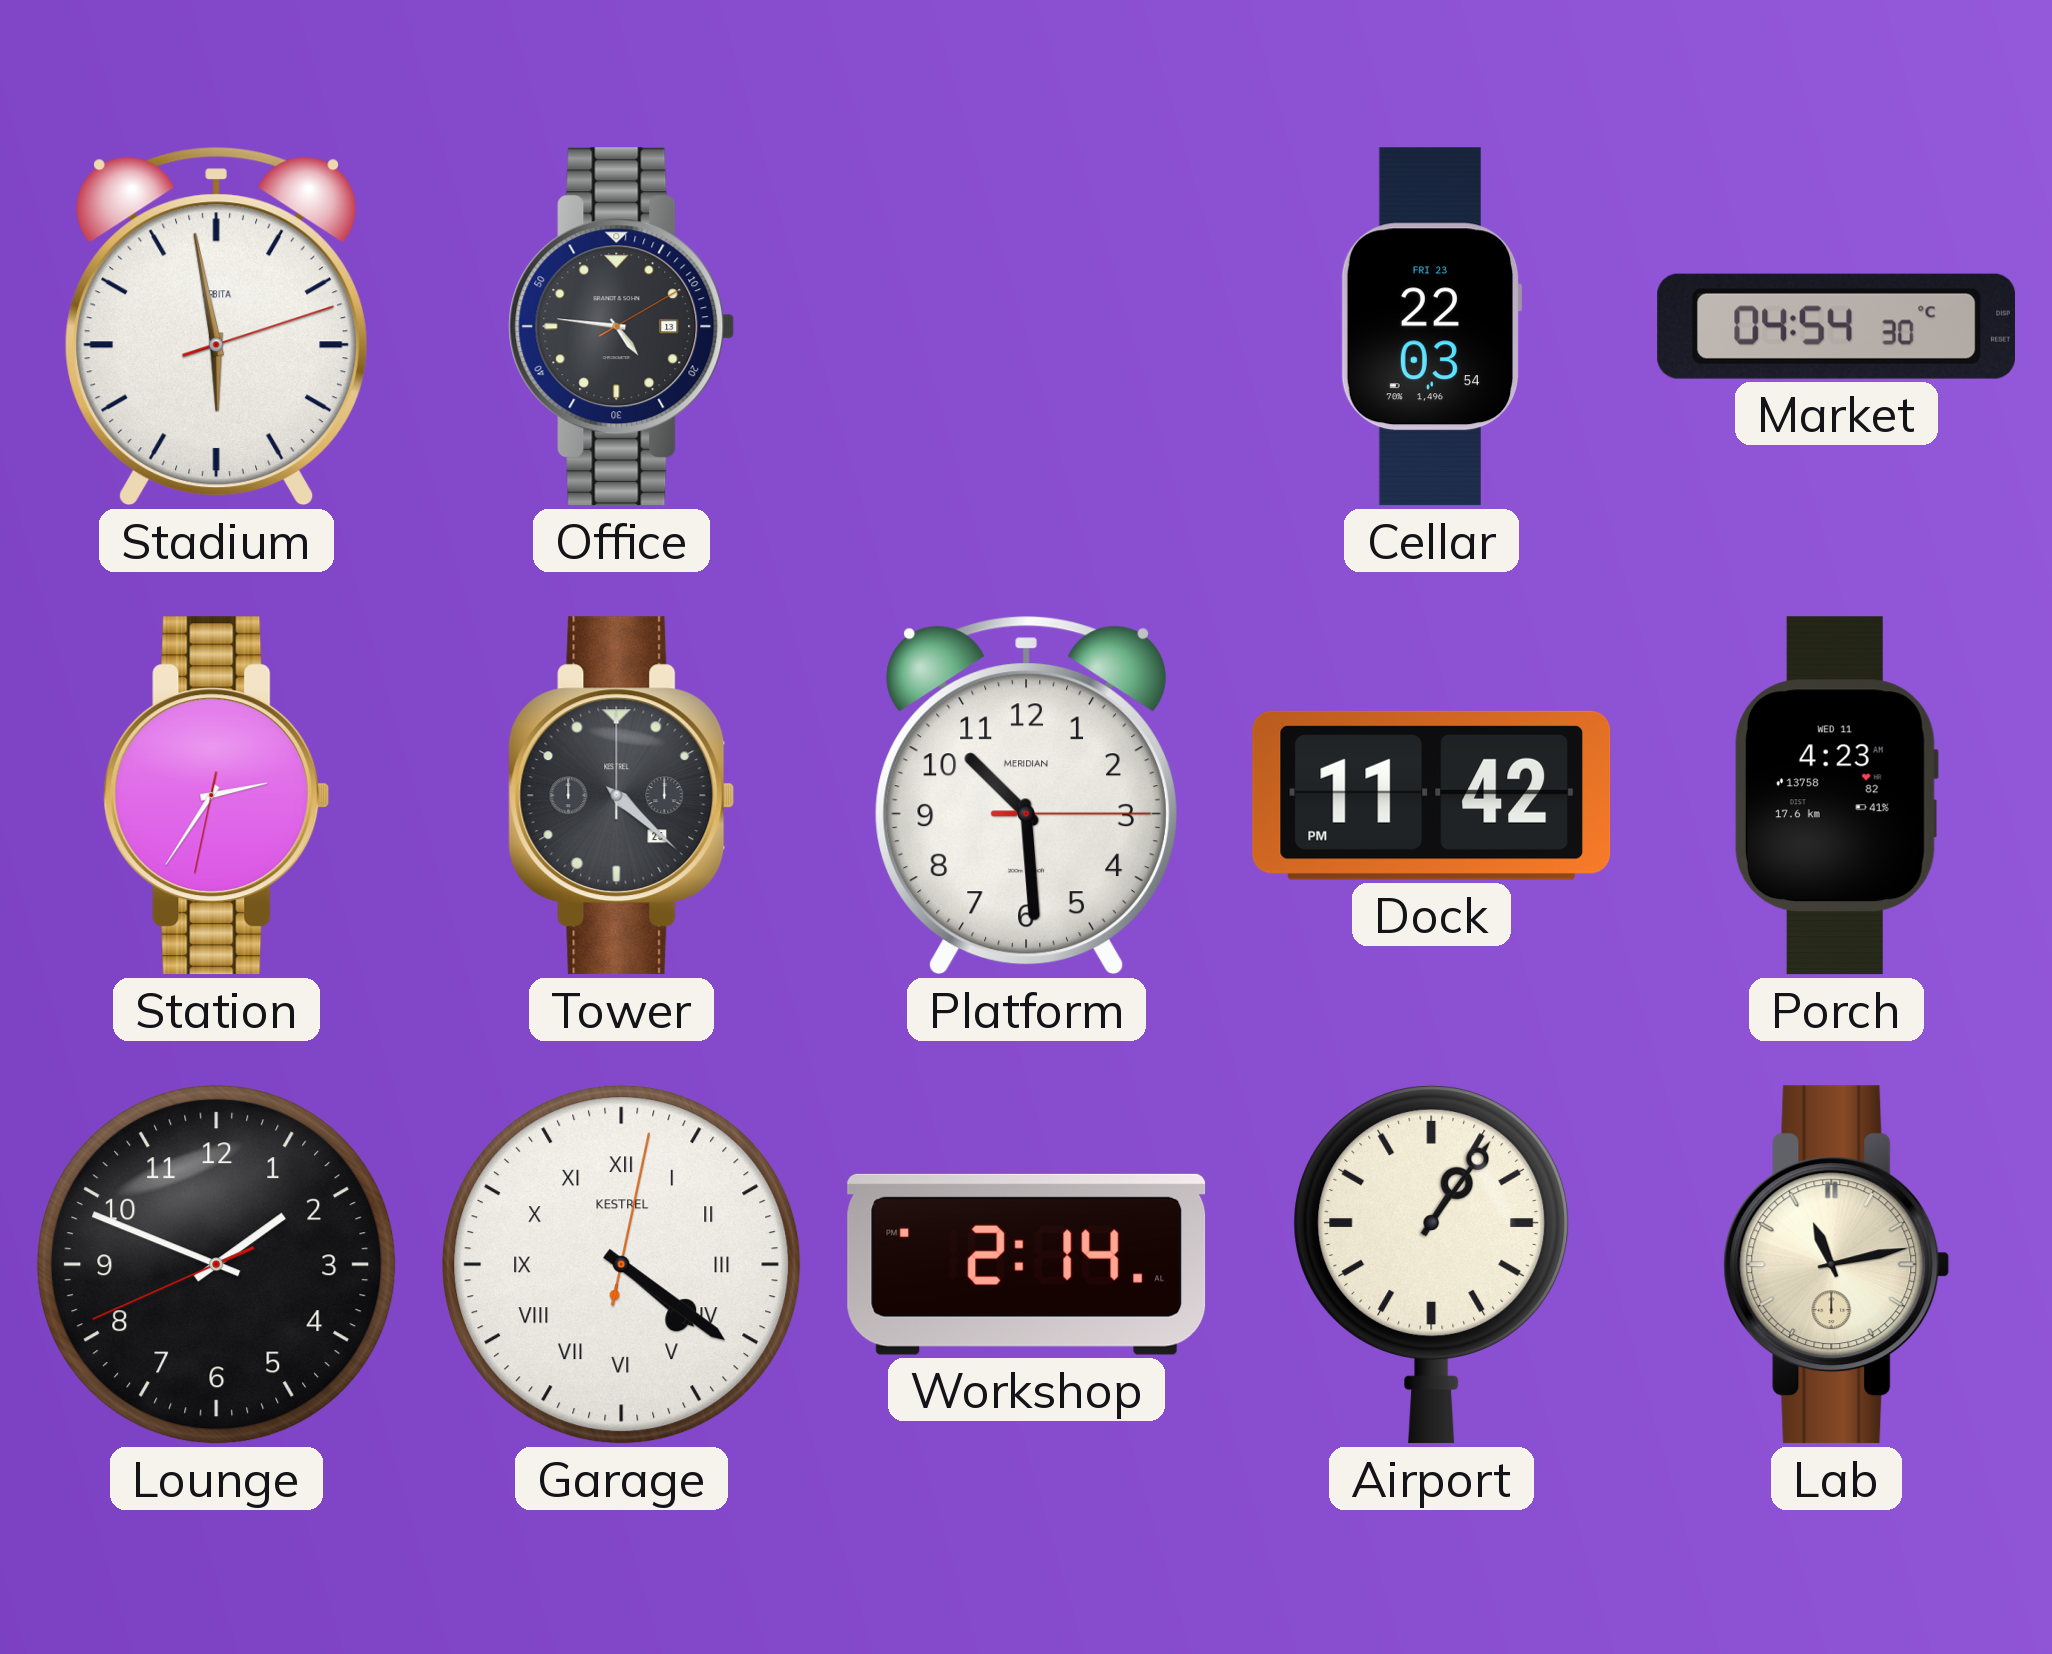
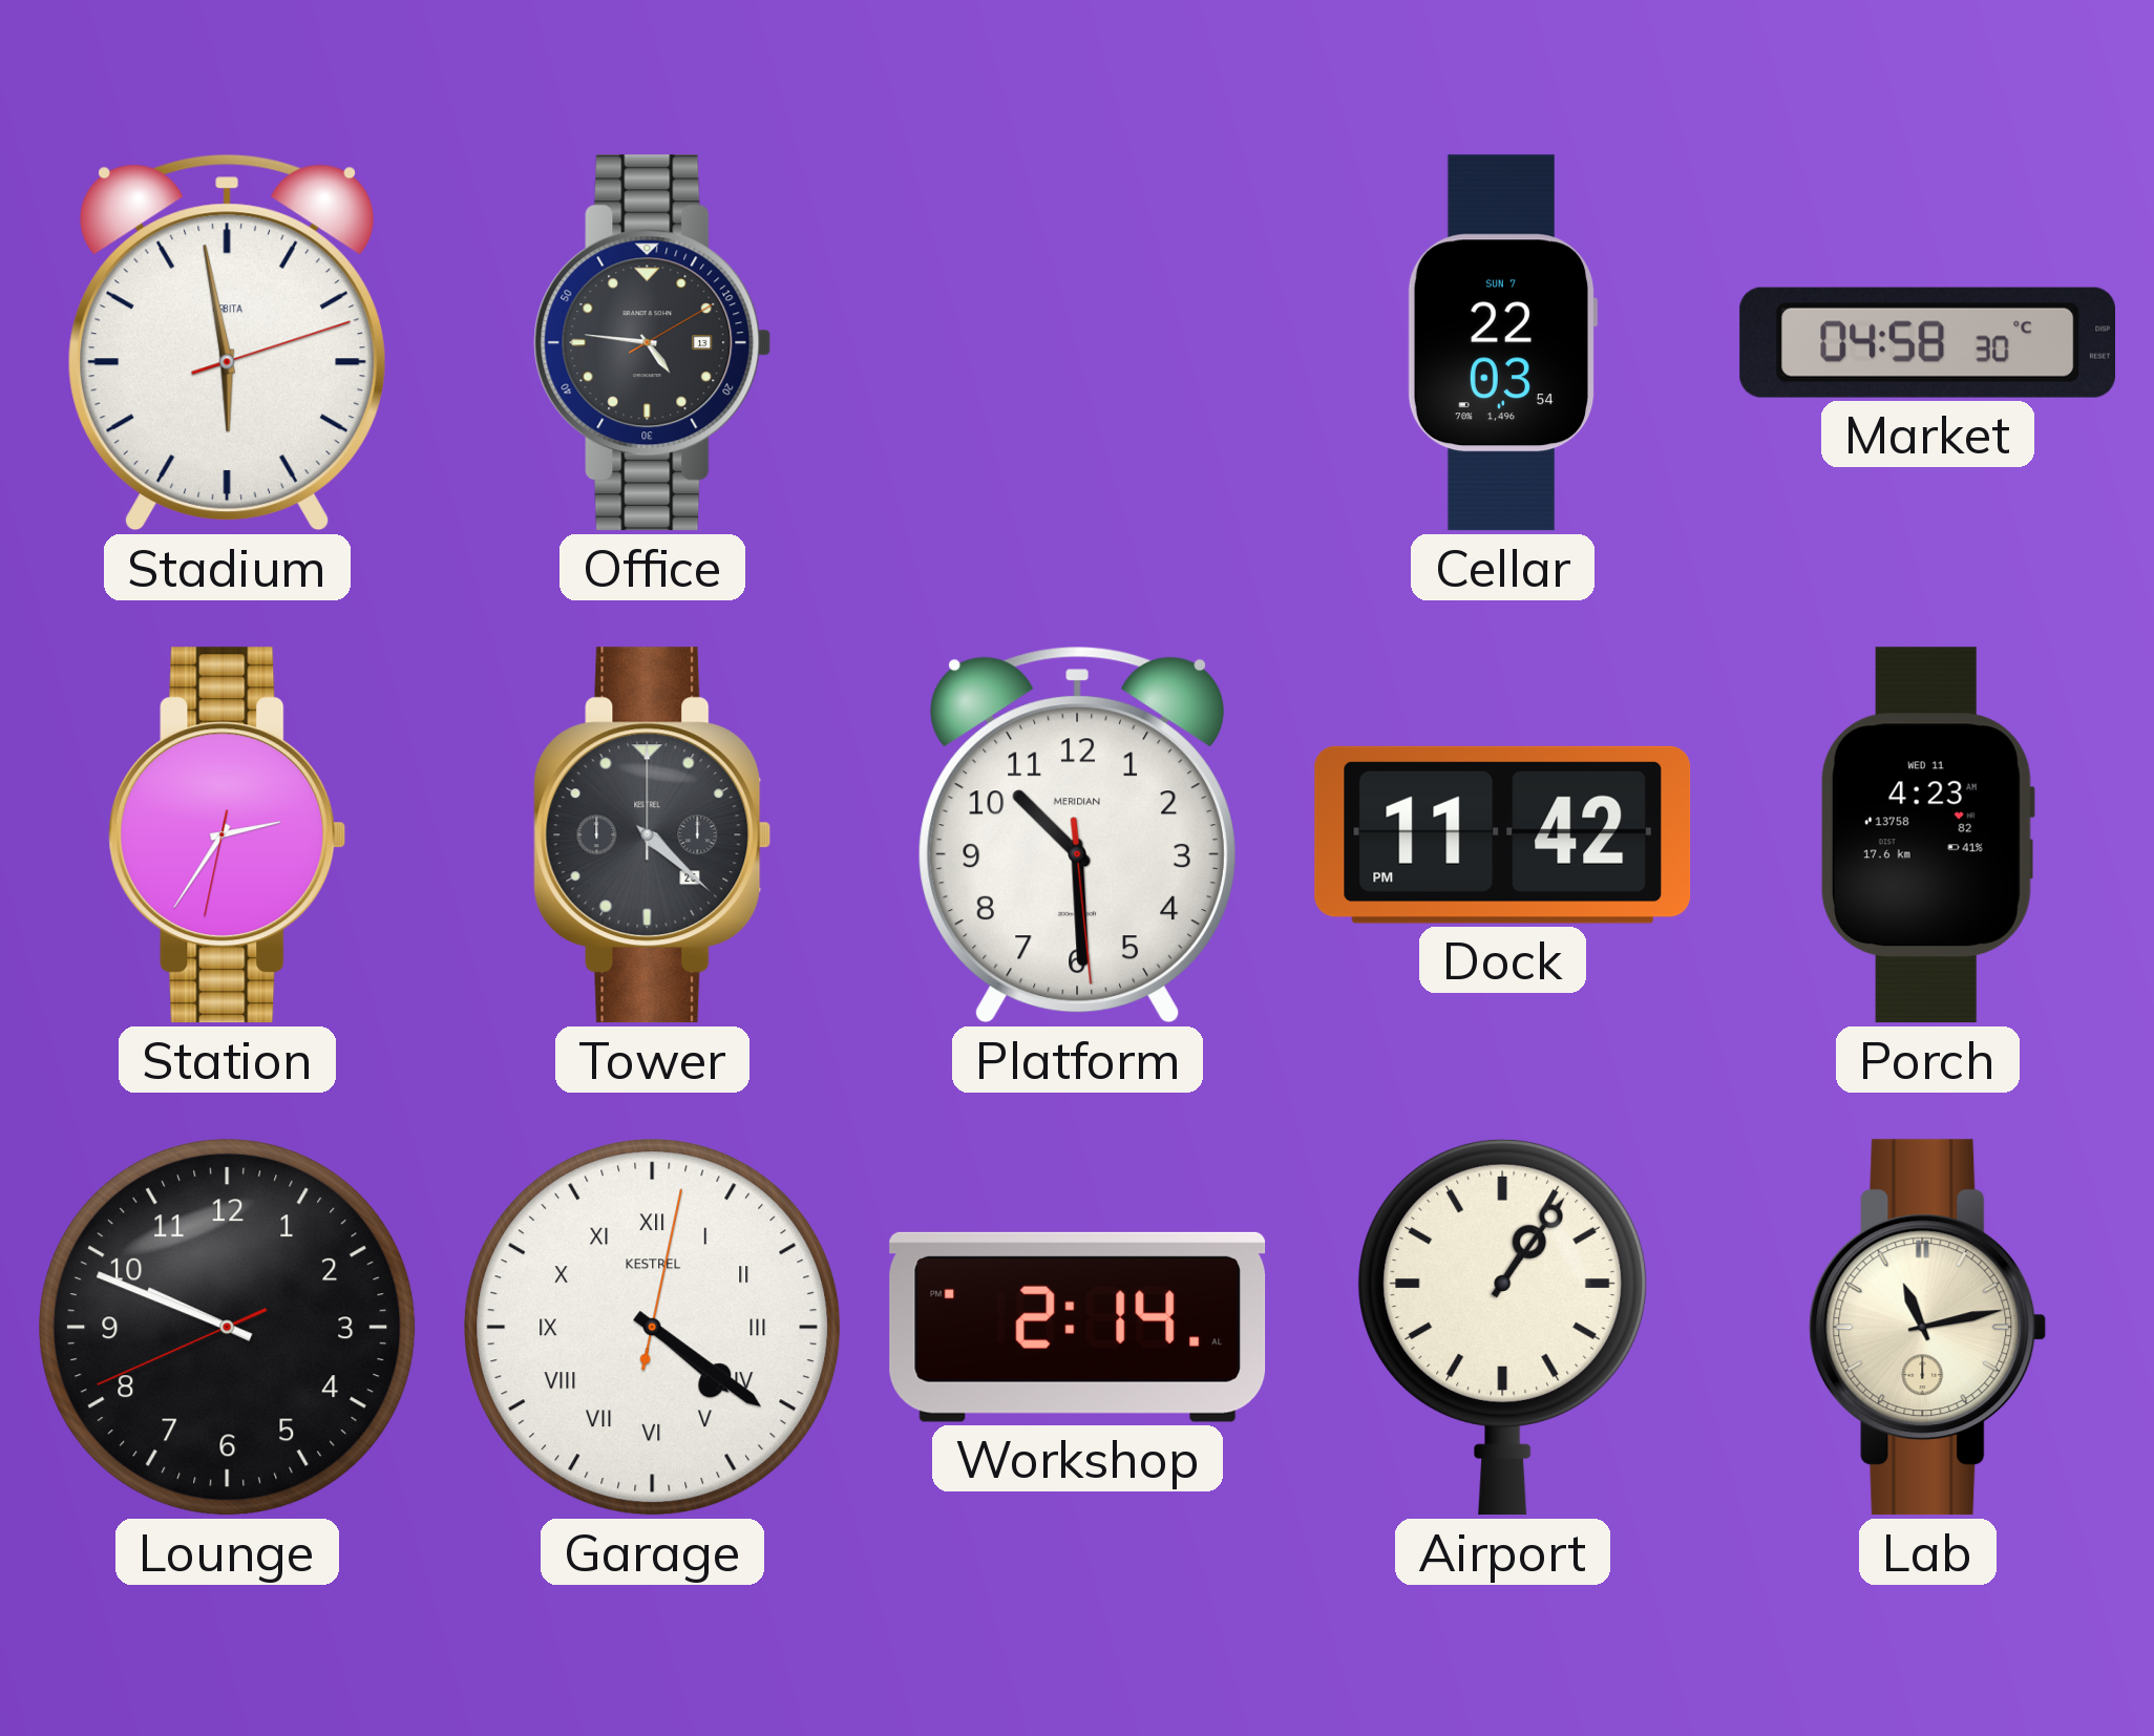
Cellar date: FRI 23 -> SUN 7
Market: 04:54 -> 04:58
Platform: 10:29:15 -> 10:29:29
Lounge: 1:48 -> 9:48
